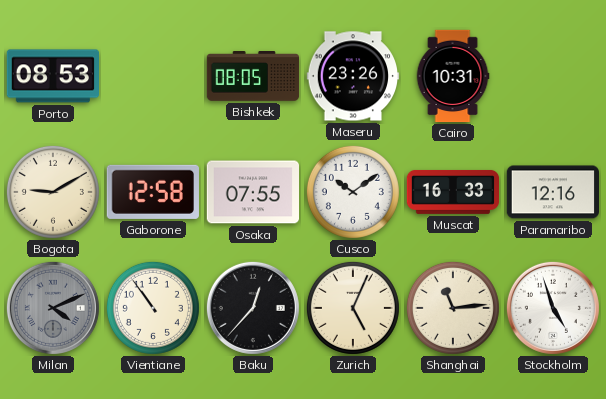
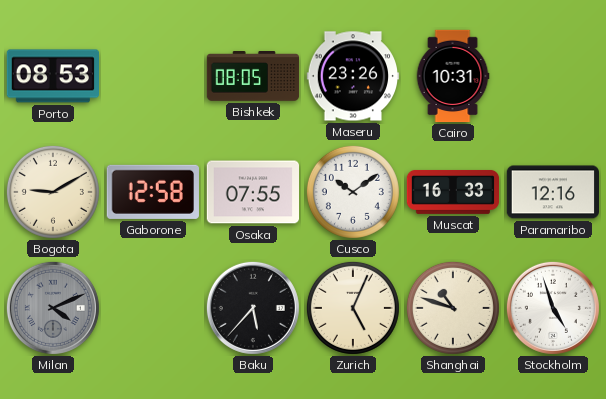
Vientiane: 10:54 -> none
Baku: 12:37 -> 5:37
Shanghai: 11:14 -> 10:48
